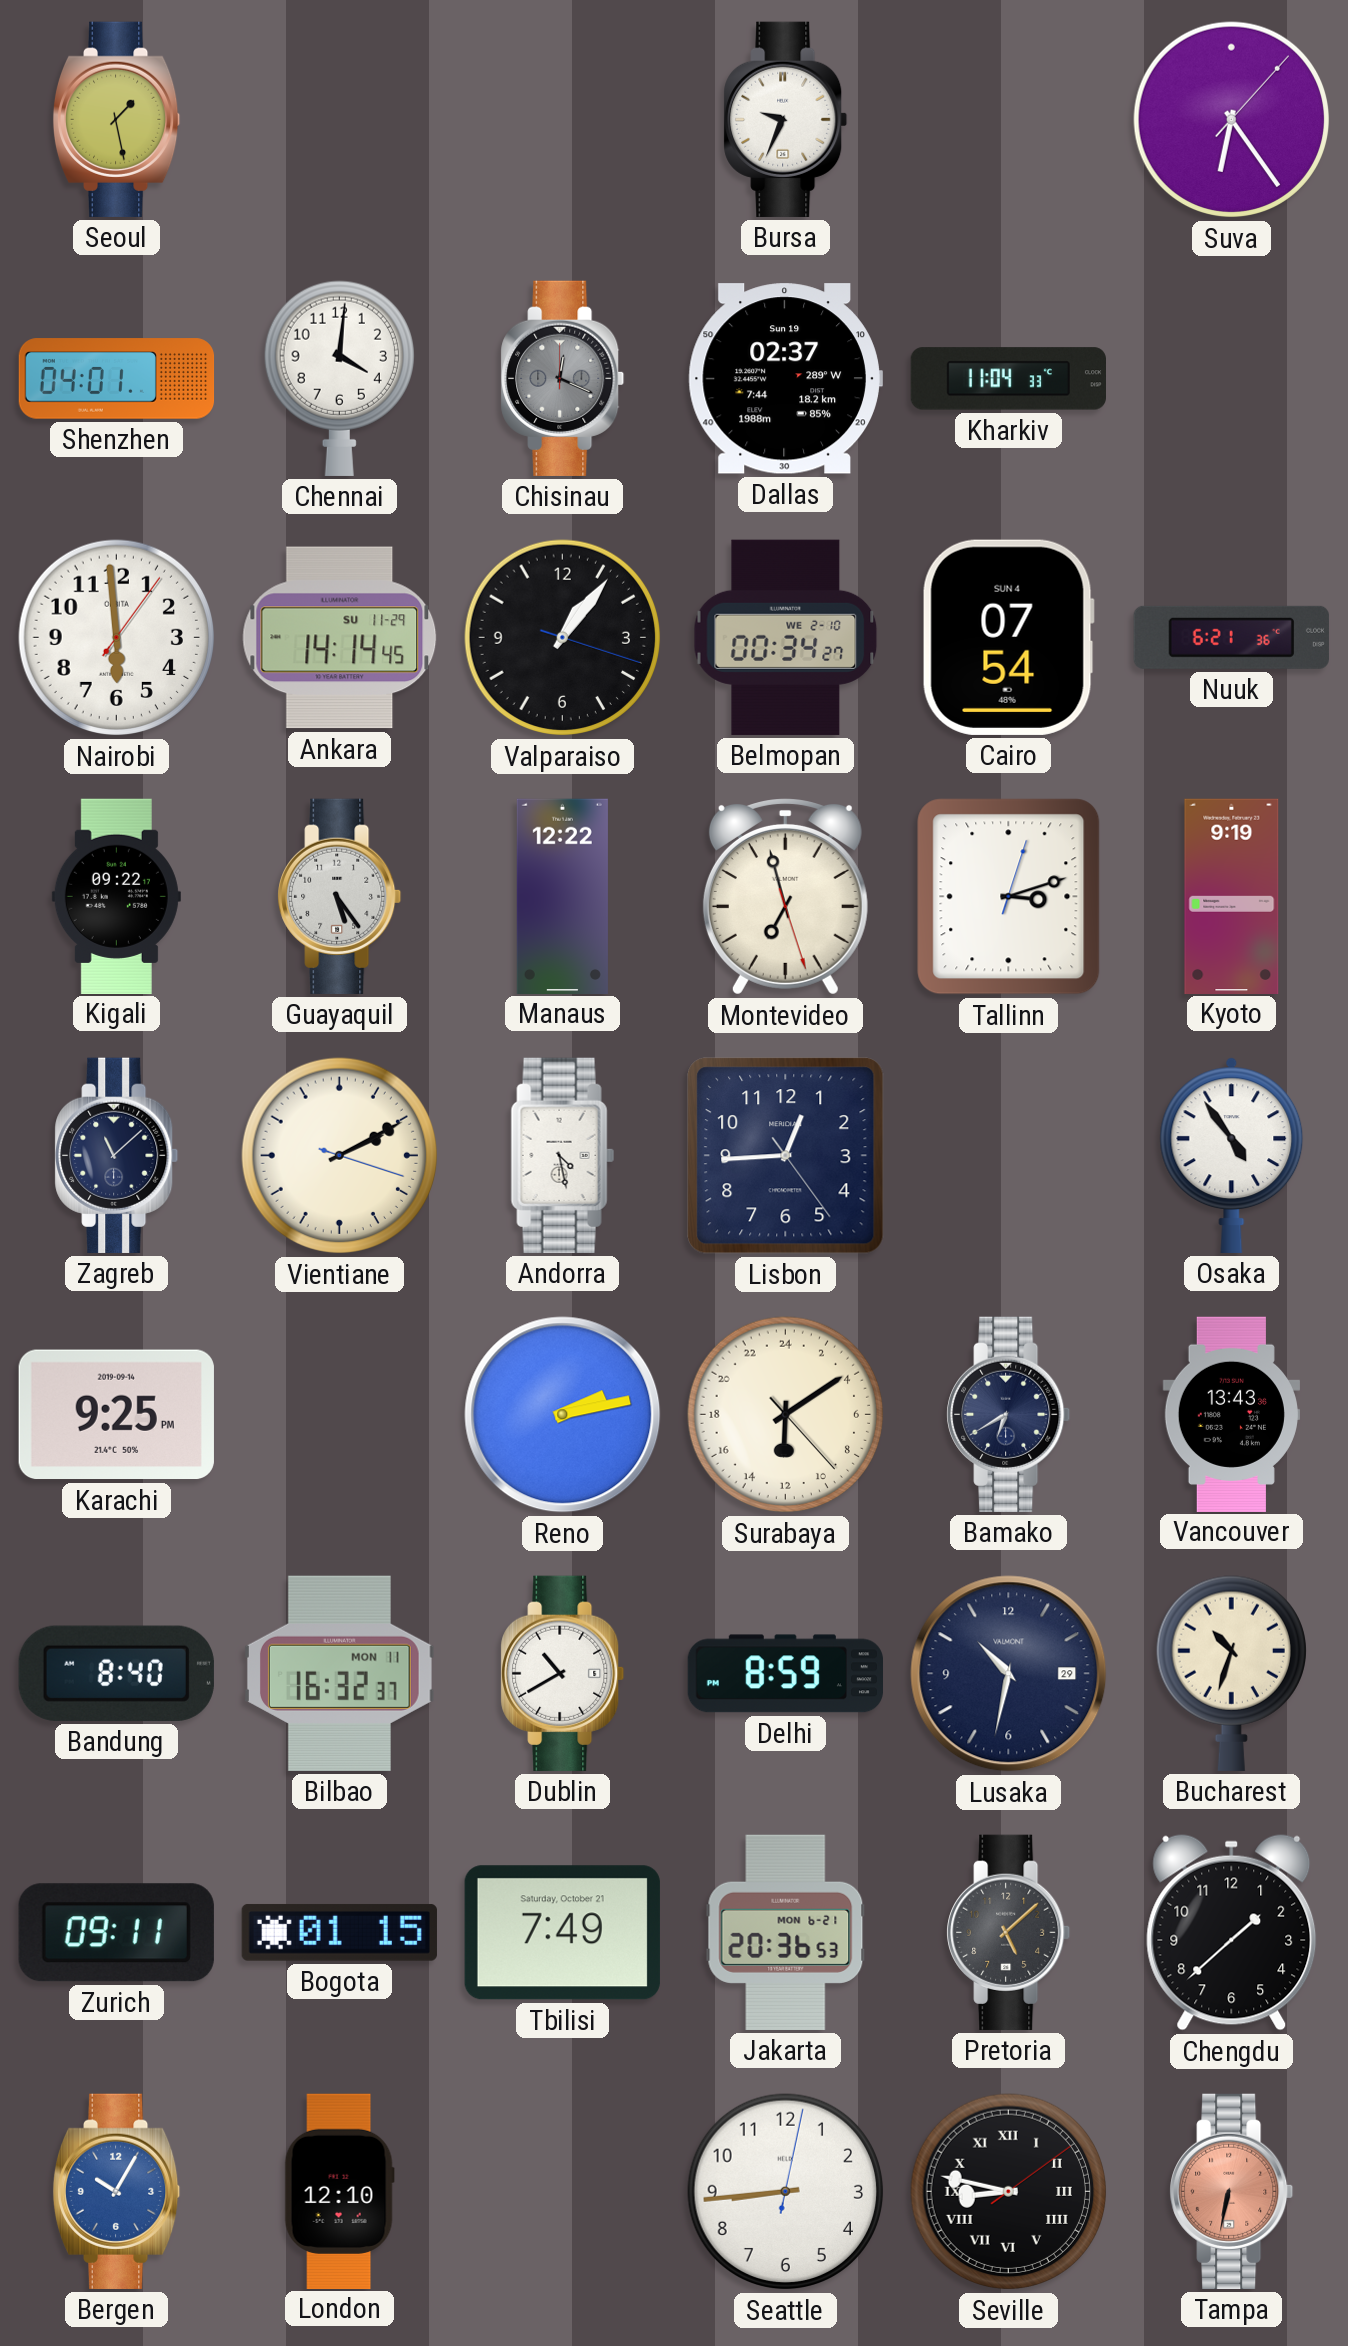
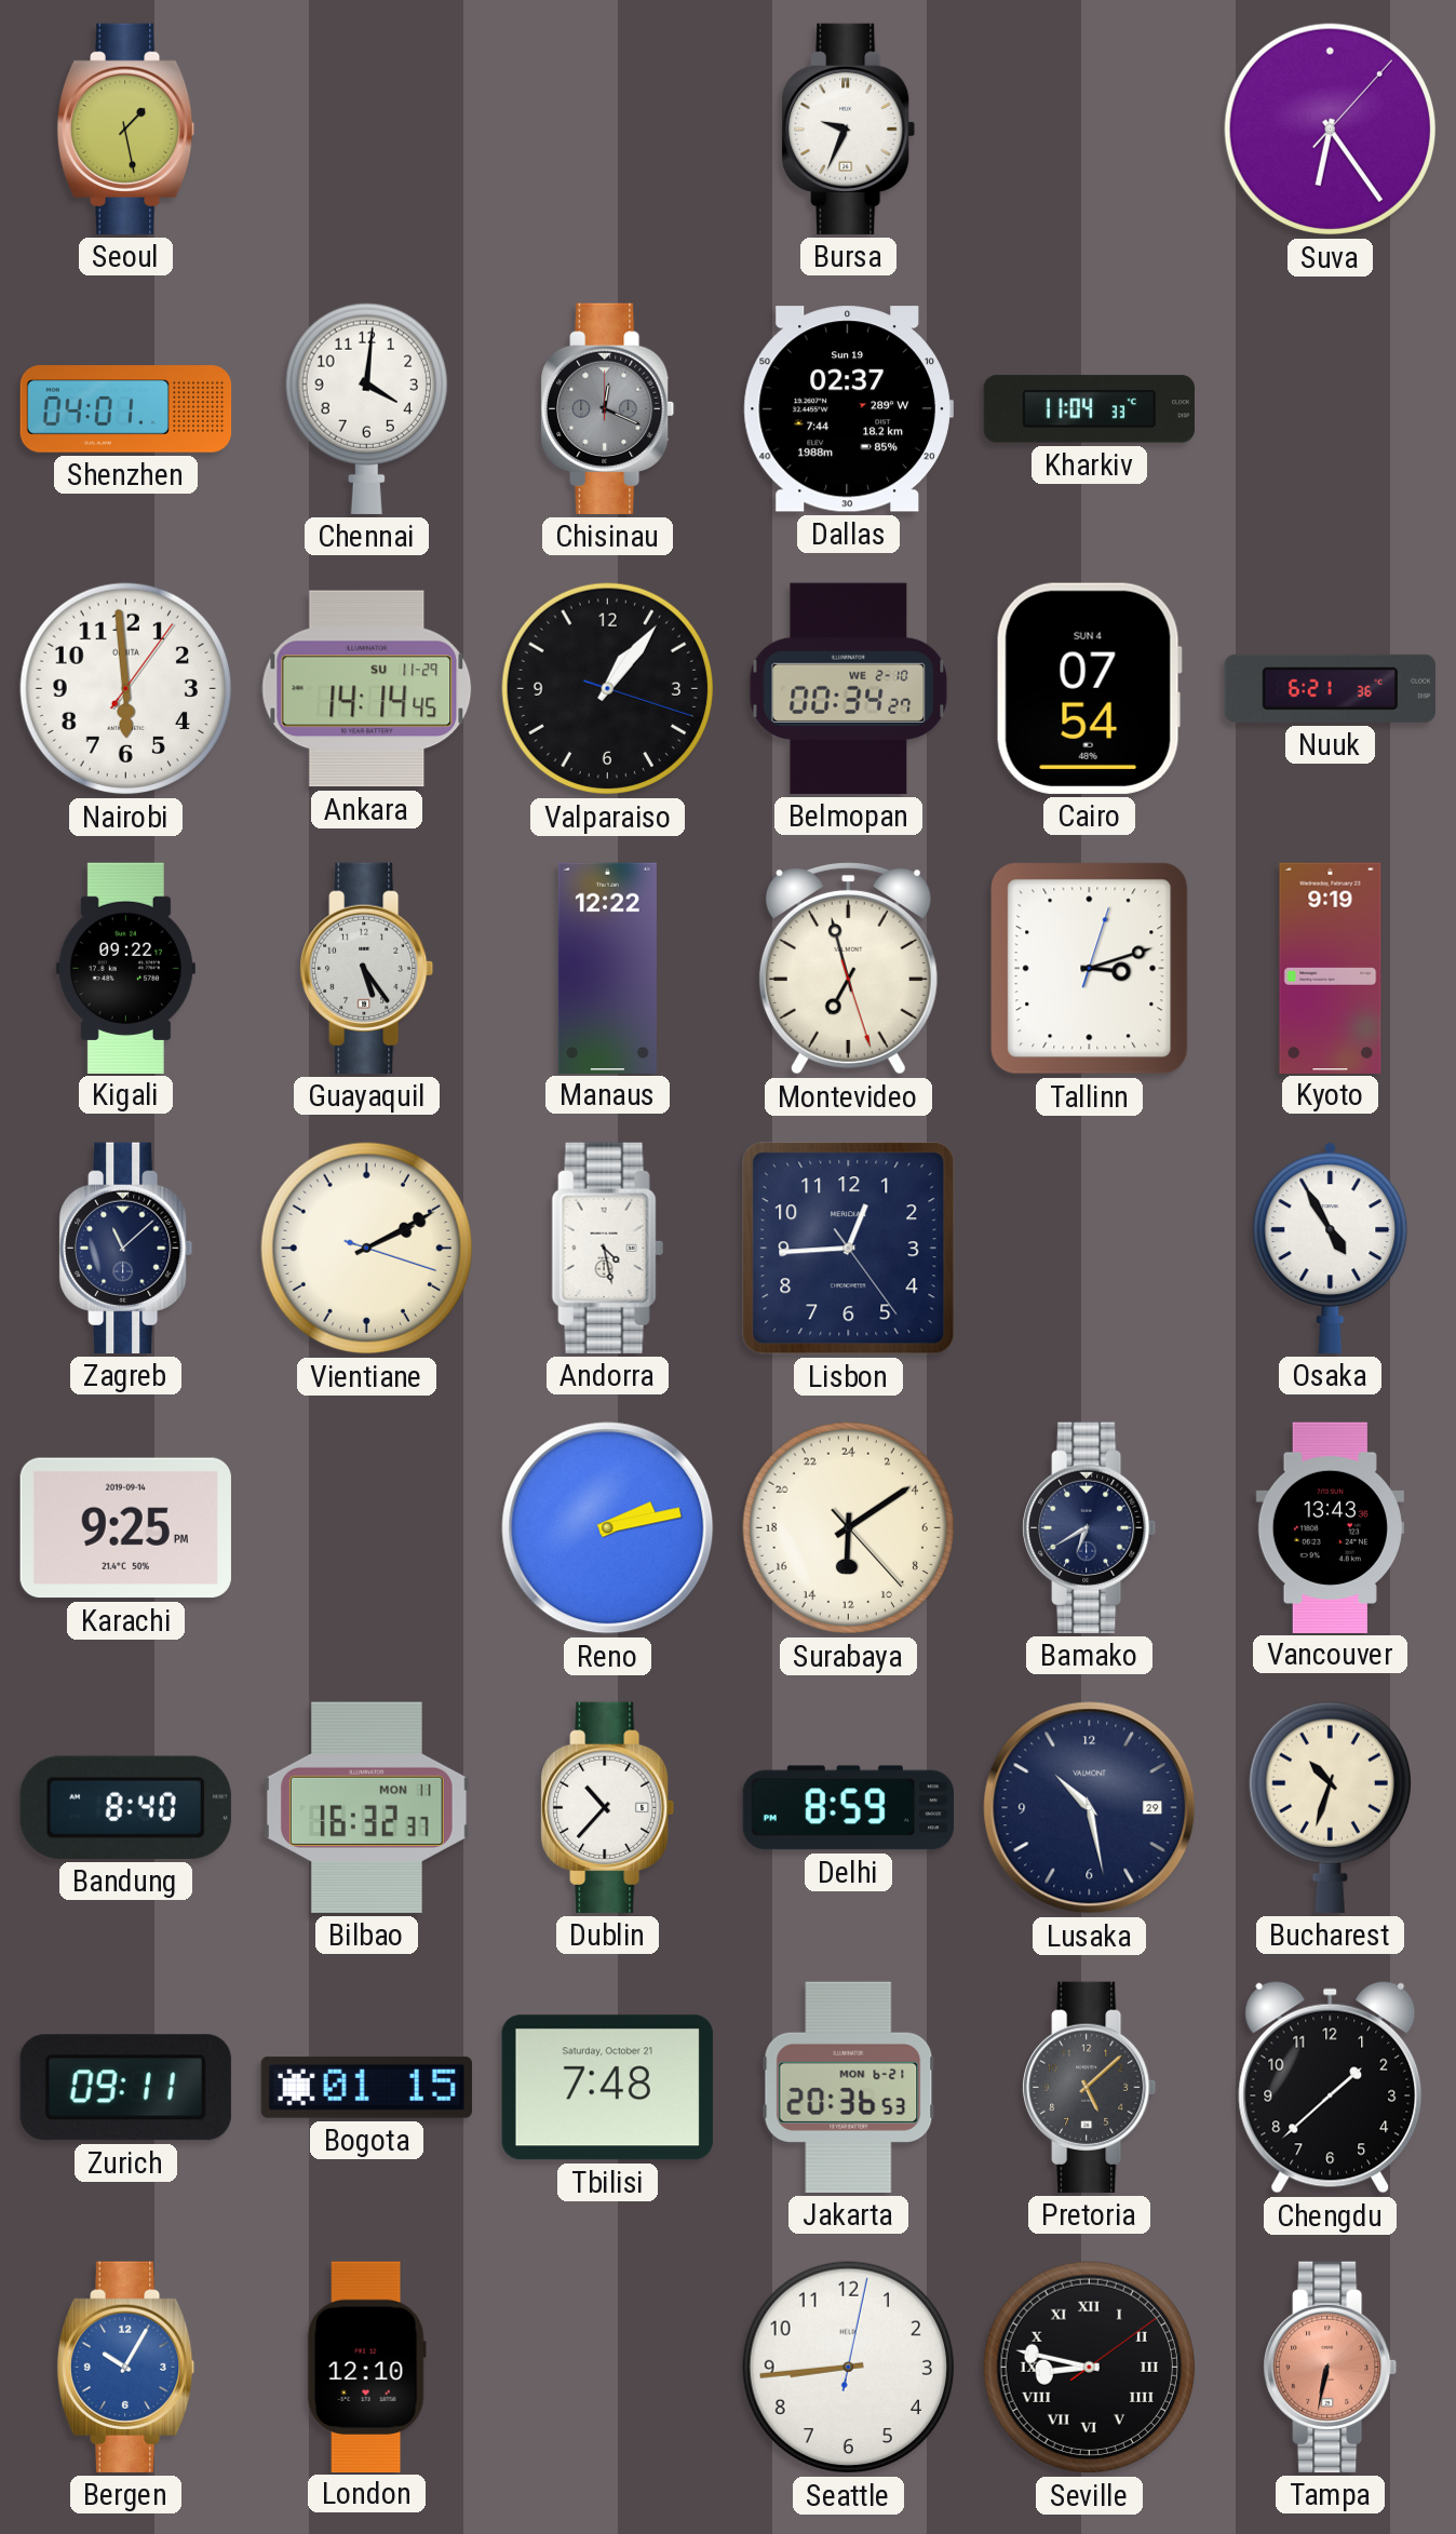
Osaka: 4:54 -> 4:55
Dublin: 10:40 -> 10:37
Lusaka: 10:32 -> 10:28
Tbilisi: 7:49 -> 7:48
